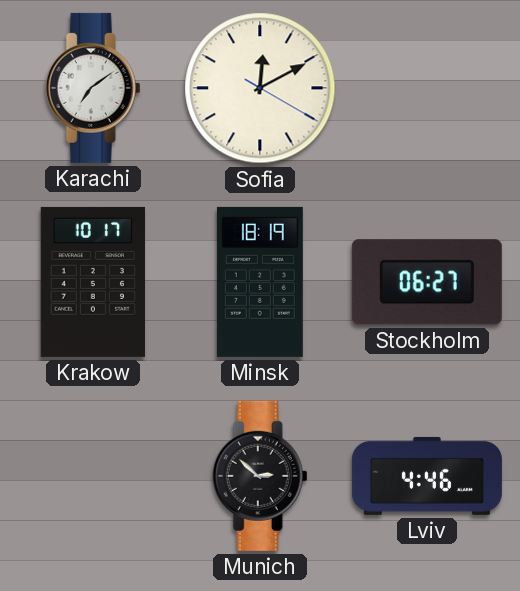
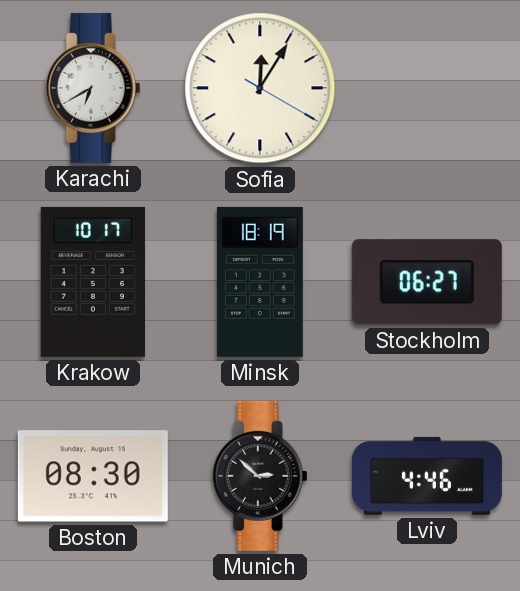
Karachi: 7:09 -> 6:40
Sofia: 12:10 -> 12:05
Boston: none -> 08:30
